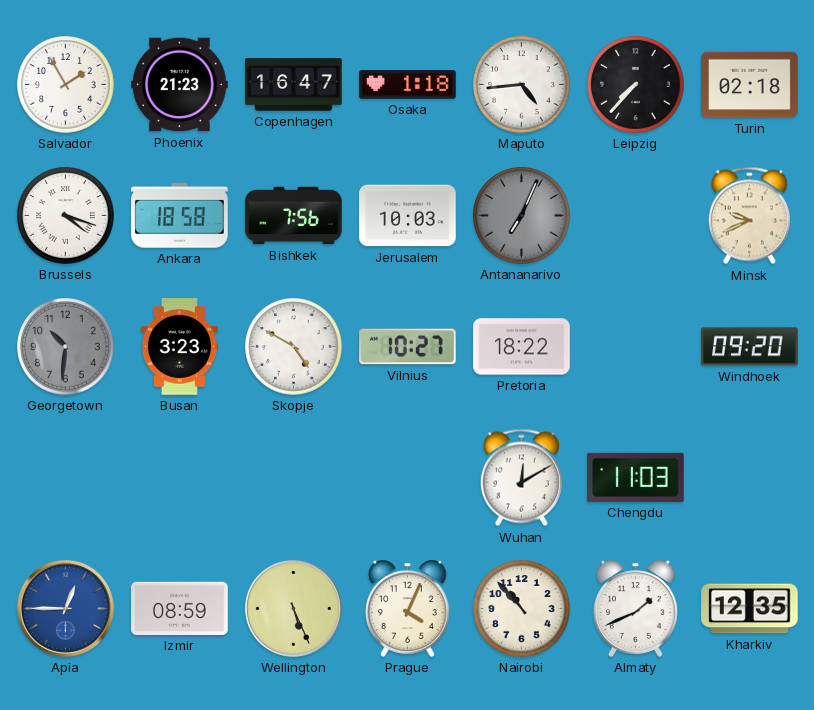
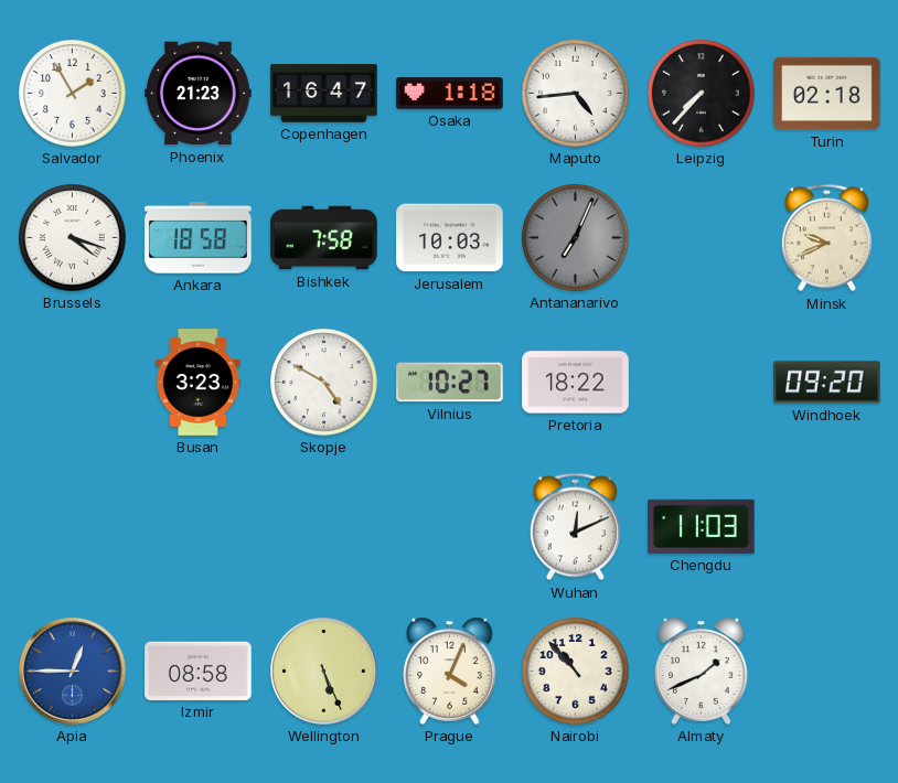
Bishkek: 7:56 -> 7:58
Georgetown: 10:31 -> none
Wuhan: 12:10 -> 12:11
Izmir: 08:59 -> 08:58
Kharkiv: 12:35 -> none
